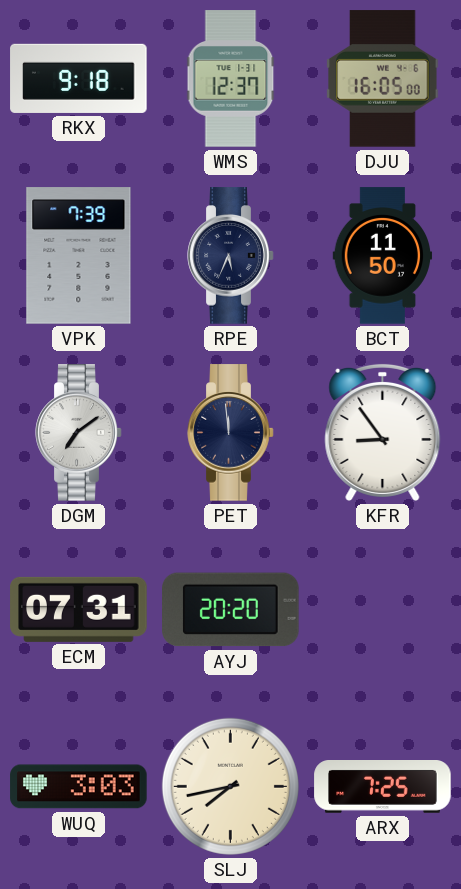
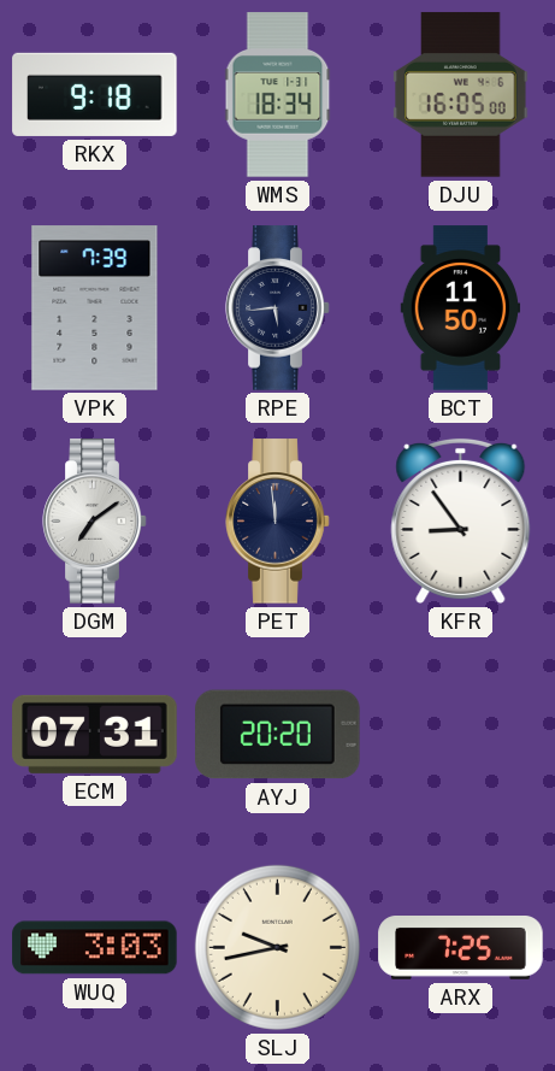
WMS: 12:37 -> 18:34
RPE: 5:34 -> 5:44
SLJ: 7:43 -> 9:43
